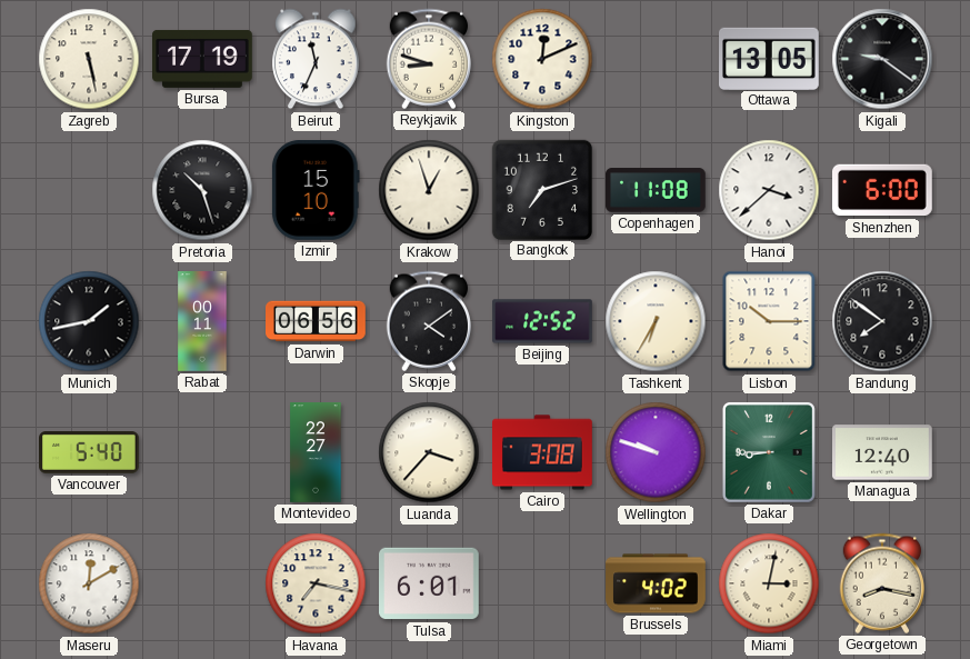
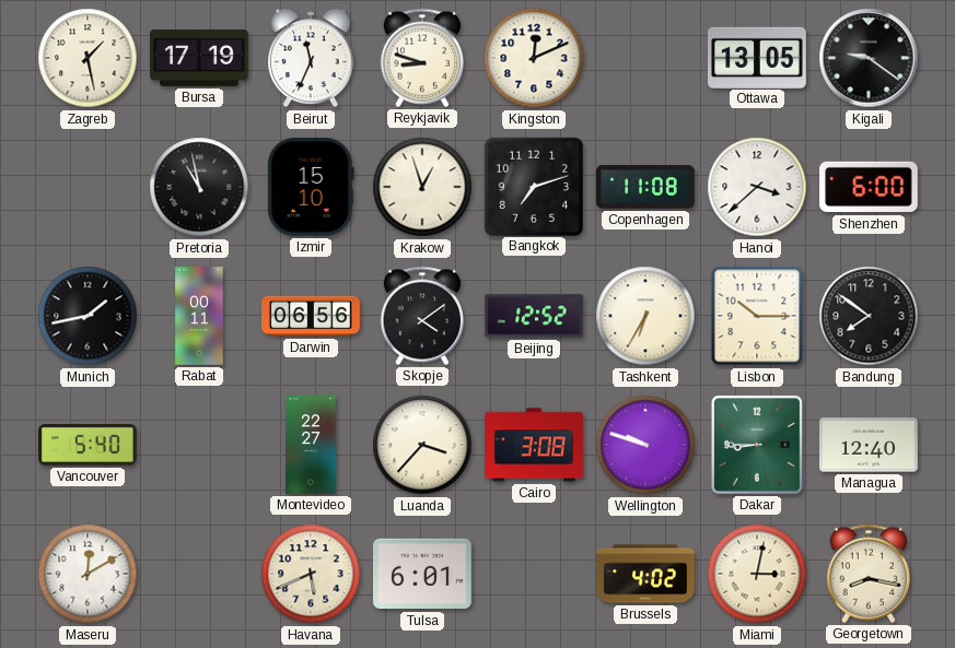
Zagreb: 5:28 -> 1:28
Pretoria: 10:27 -> 10:58
Havana: 7:17 -> 5:41
